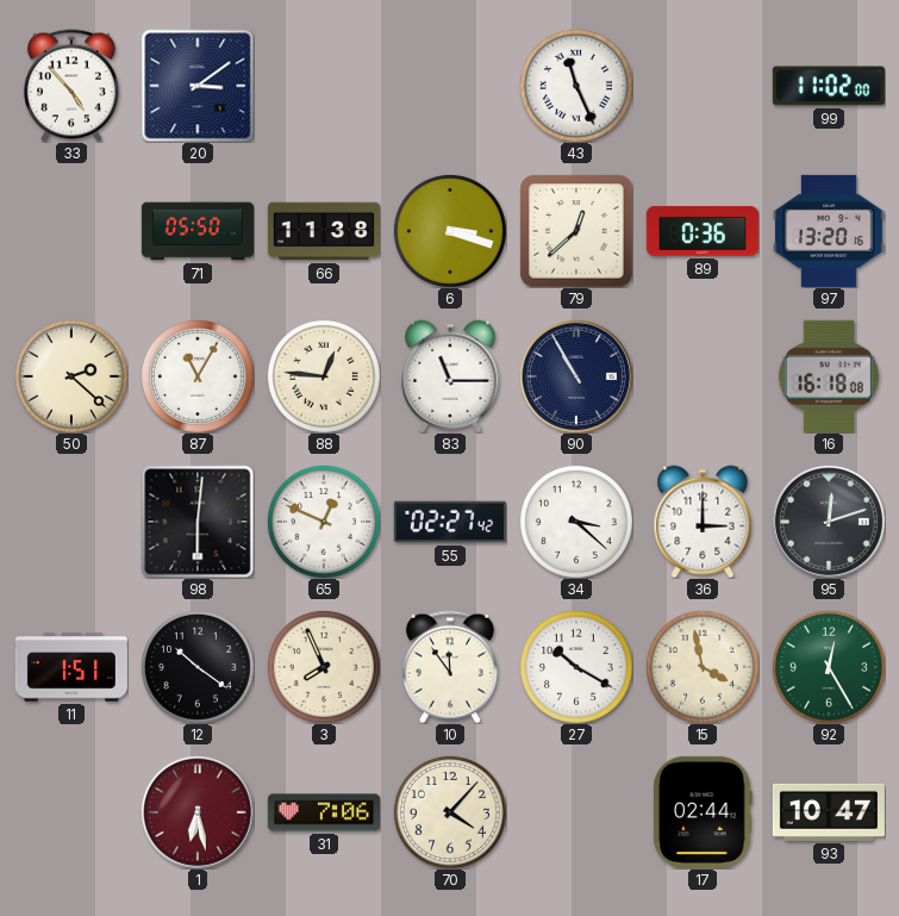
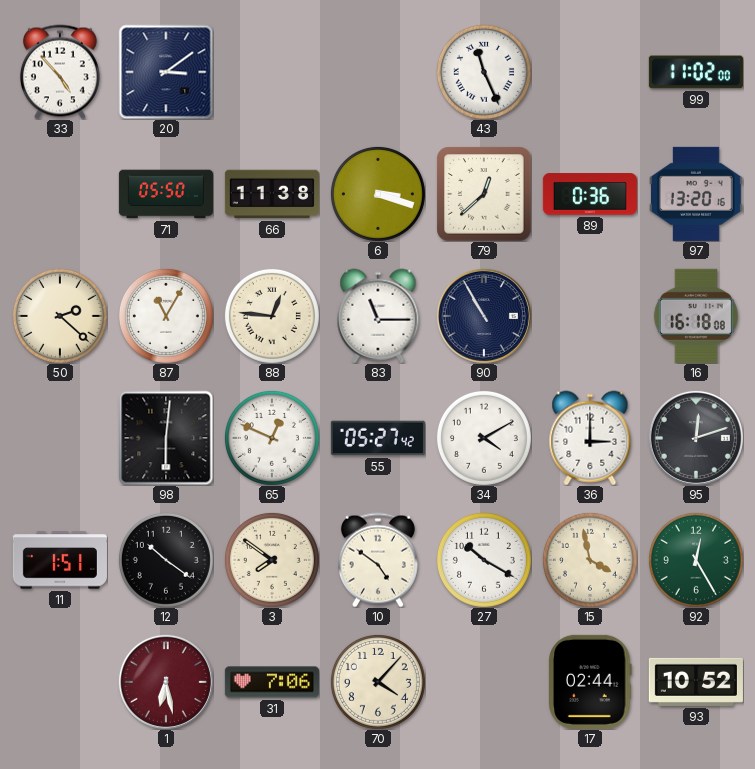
55: 02:27 -> 05:27
34: 3:22 -> 4:10
3: 7:56 -> 7:51
10: 11:54 -> 4:51
93: 10:47 -> 10:52
